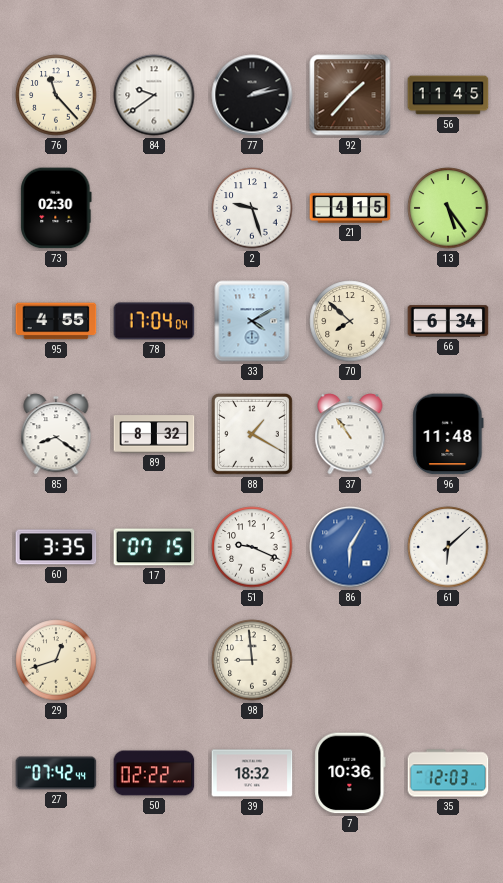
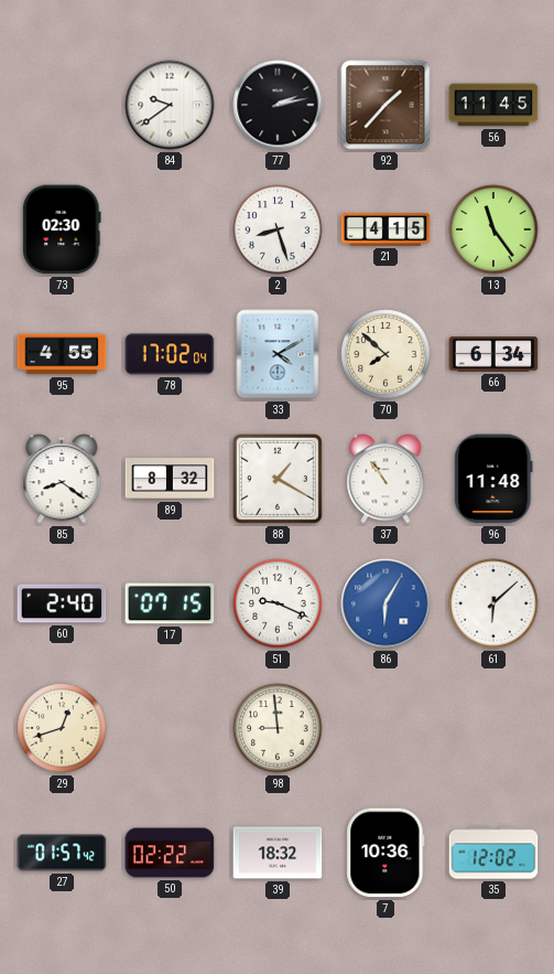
76: 11:23 -> none
2: 9:27 -> 8:27
13: 5:24 -> 11:24
78: 17:04 -> 17:02
60: 3:35 -> 2:40
27: 07:42 -> 01:57
35: 12:03 -> 12:02
